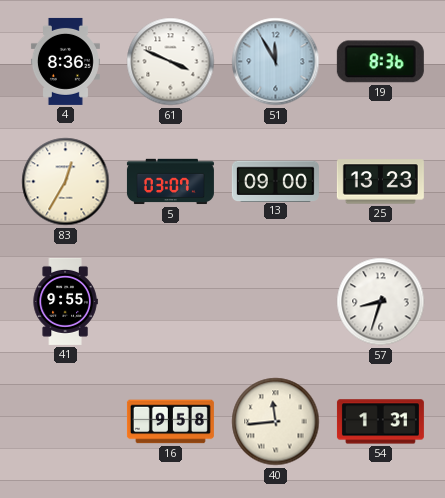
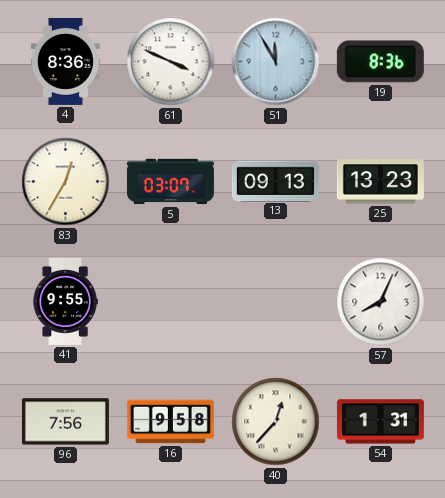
13: 09:00 -> 09:13
57: 8:33 -> 8:04
96: none -> 7:56
40: 11:44 -> 12:37
